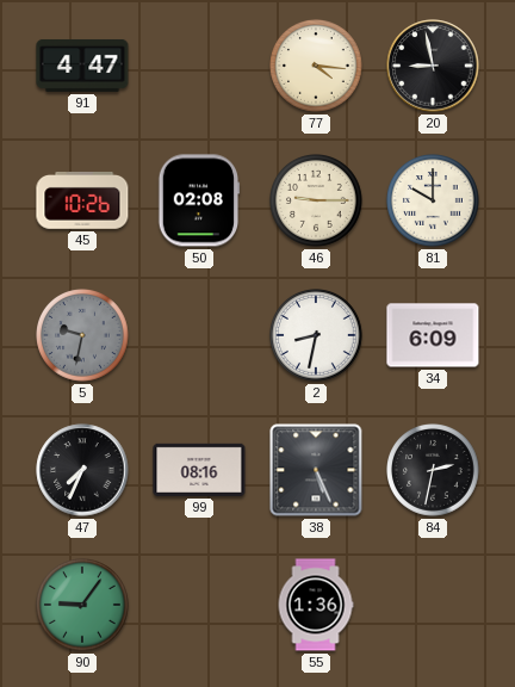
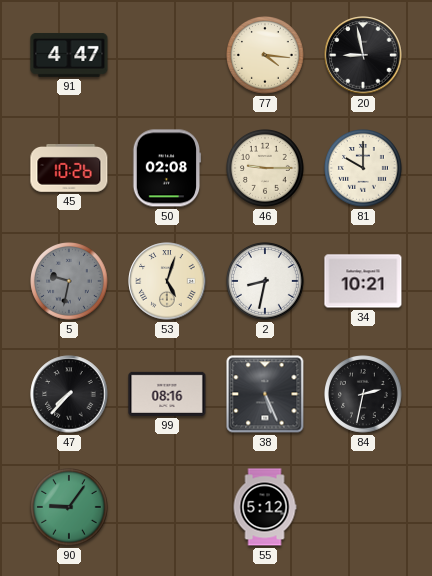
53: none -> 5:03
34: 6:09 -> 10:21
47: 7:34 -> 7:37
55: 1:36 -> 5:12
